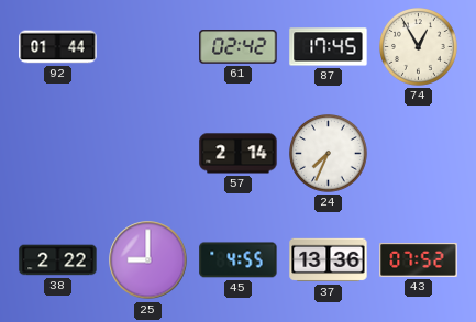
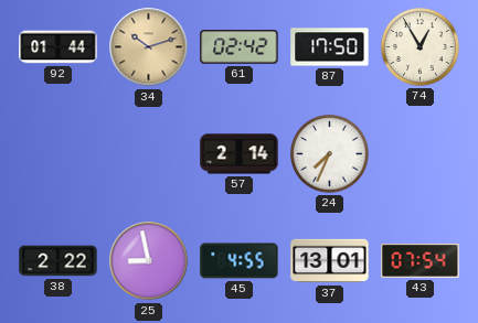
34: none -> 10:12
87: 17:45 -> 17:50
25: 9:00 -> 8:58
37: 13:36 -> 13:01
43: 07:52 -> 07:54
